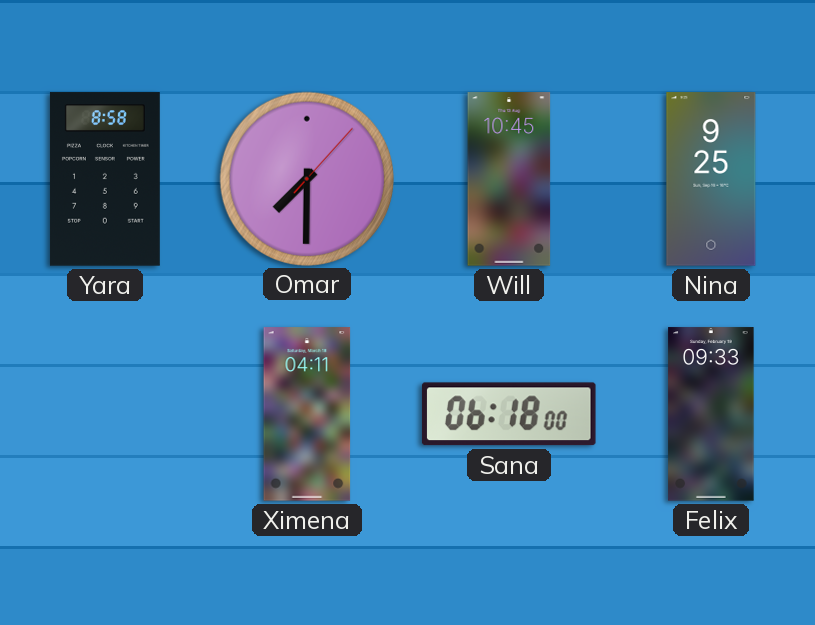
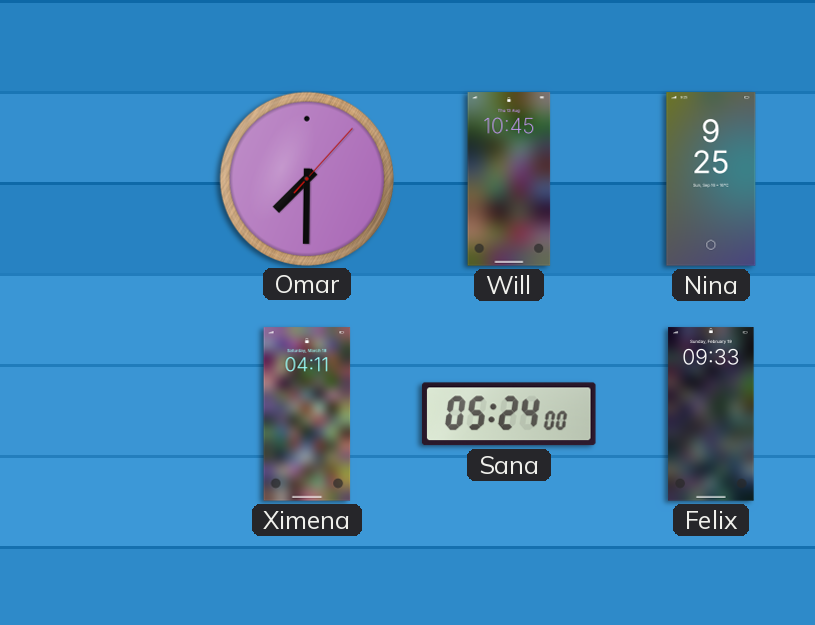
Yara: 8:58 -> none
Sana: 06:18 -> 05:24
